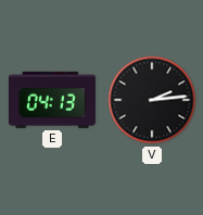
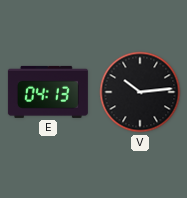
V: 2:14 -> 10:14
